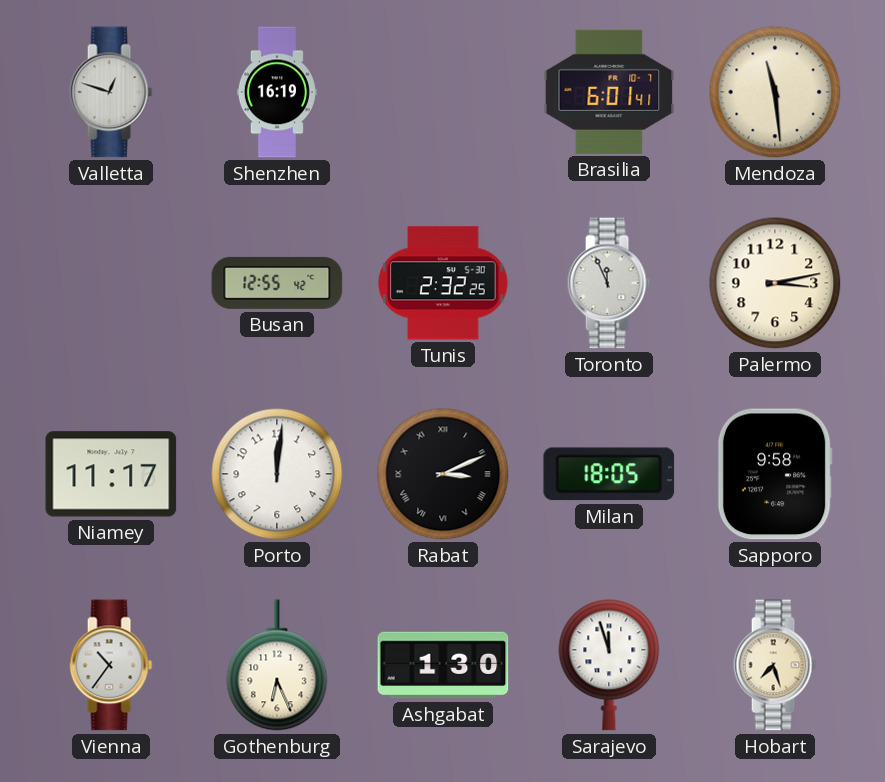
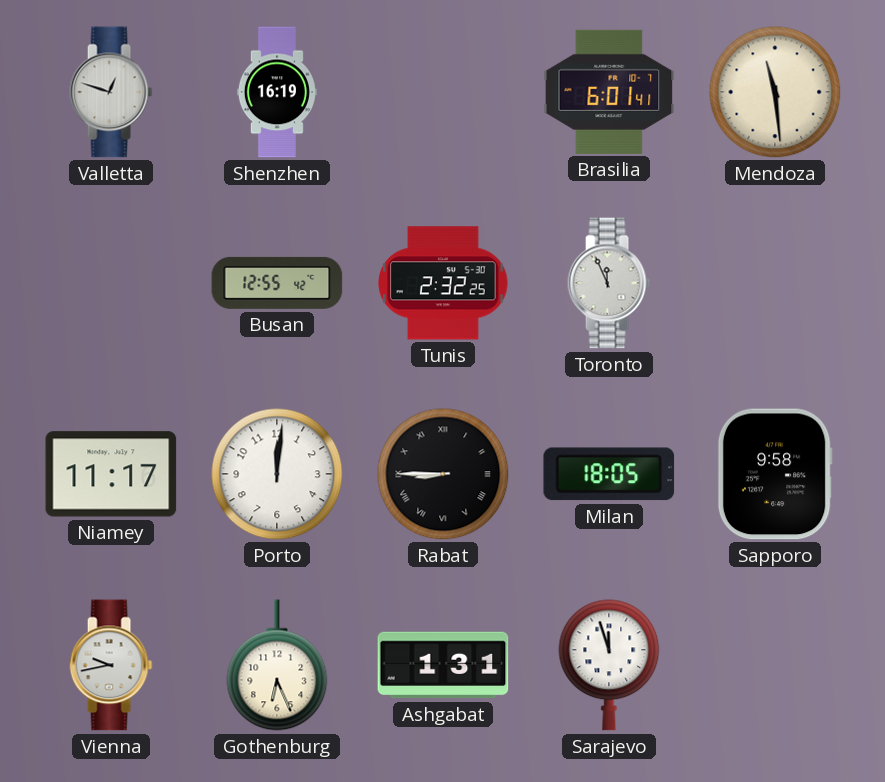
Palermo: 3:13 -> none
Rabat: 3:11 -> 8:45
Vienna: 10:36 -> 9:43
Ashgabat: 1:30 -> 1:31
Hobart: 7:27 -> none
